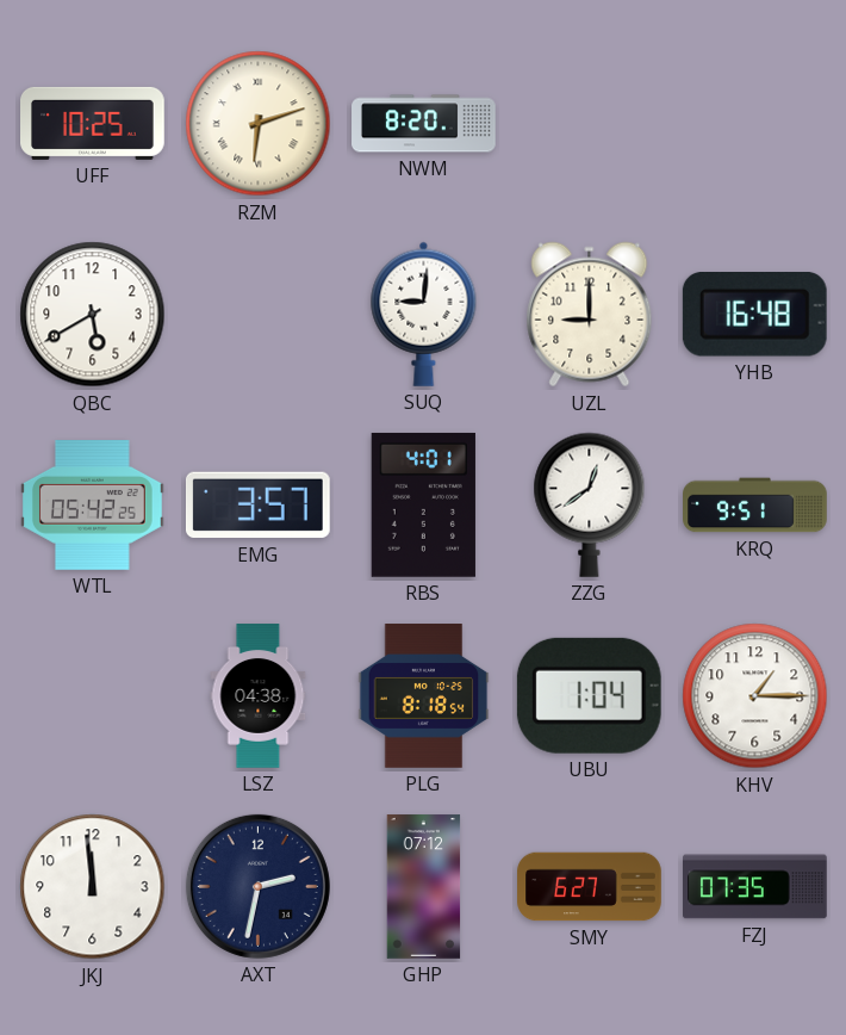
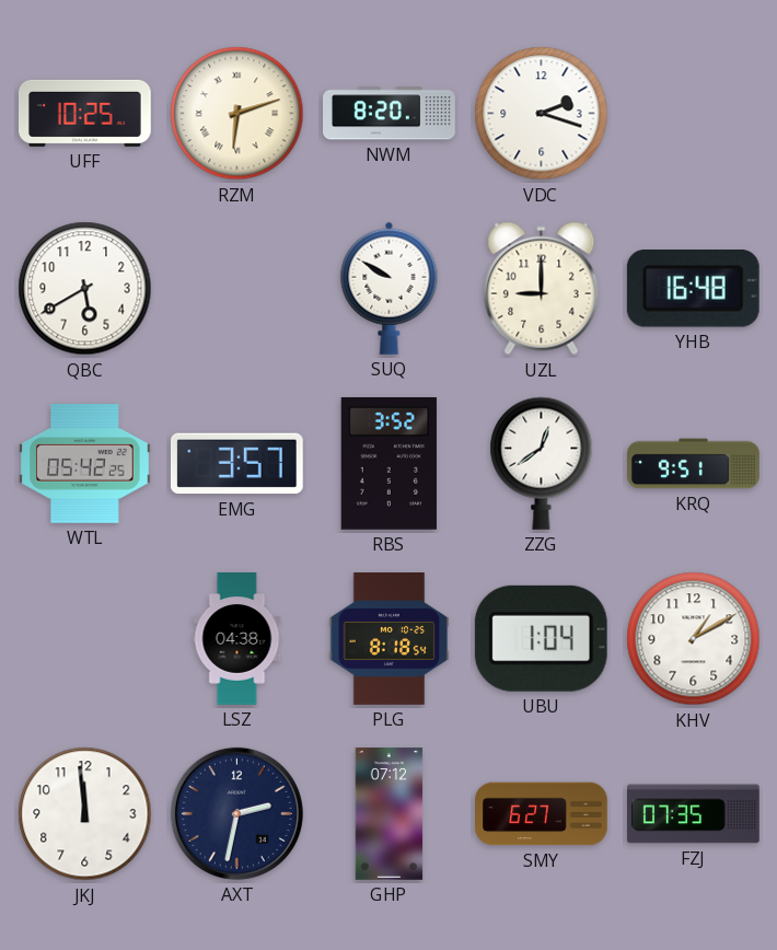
VDC: none -> 2:18
SUQ: 9:01 -> 9:50
RBS: 4:01 -> 3:52
KHV: 1:15 -> 1:10
